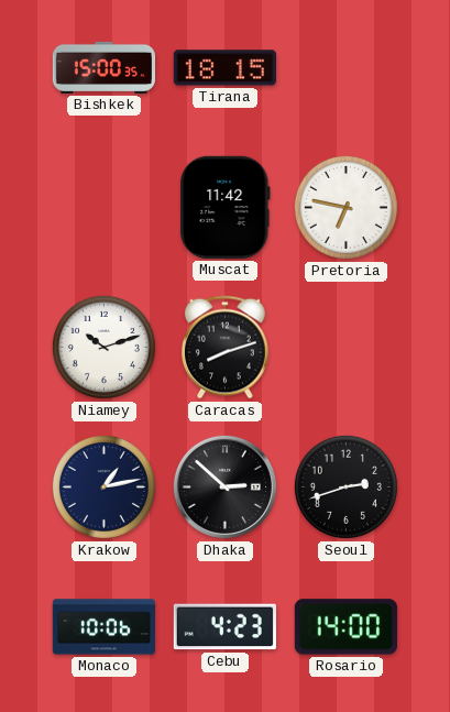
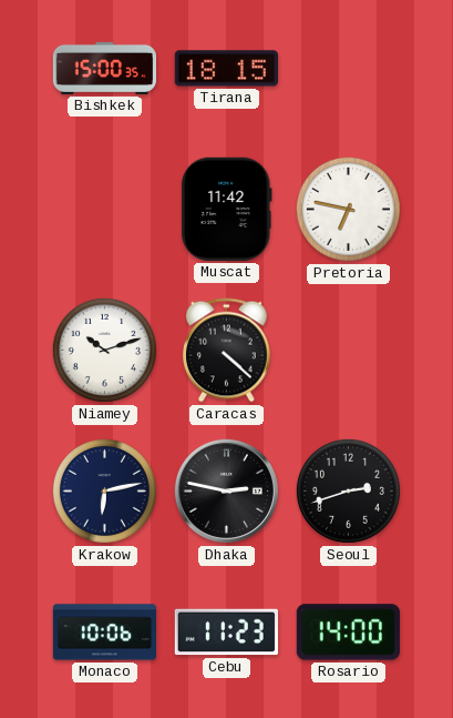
Caracas: 8:12 -> 4:22
Krakow: 1:13 -> 6:13
Dhaka: 2:52 -> 2:47
Cebu: 4:23 -> 11:23
